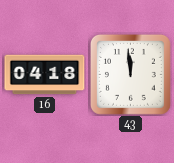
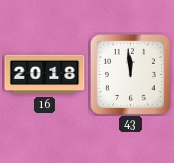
16: 04:18 -> 20:18
